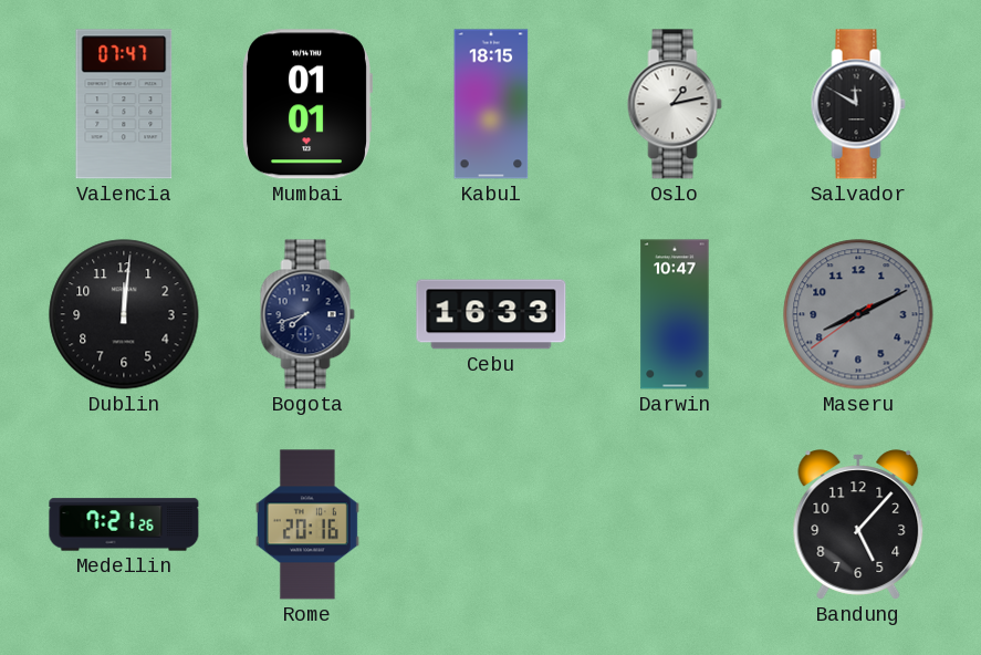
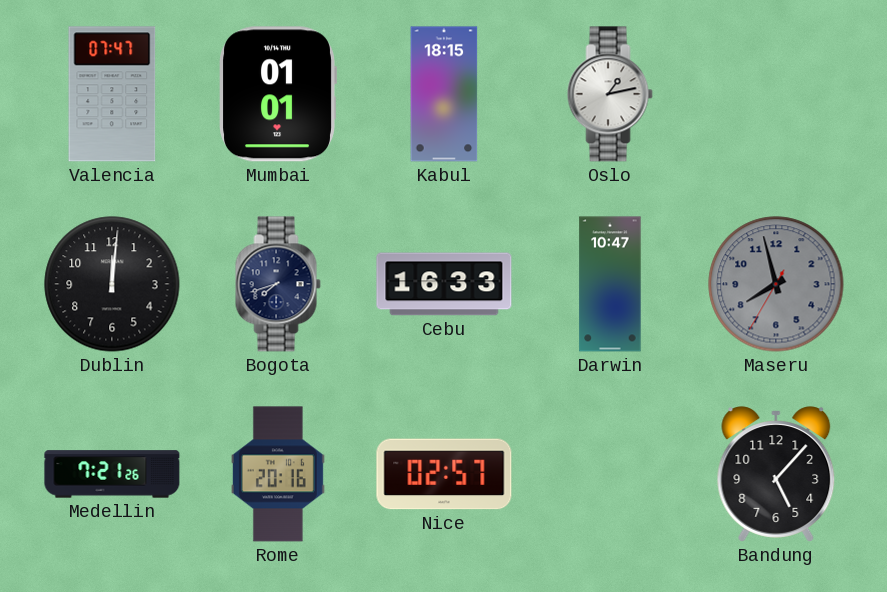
Salvador: 11:50 -> none
Maseru: 8:10 -> 7:57
Nice: none -> 02:57
